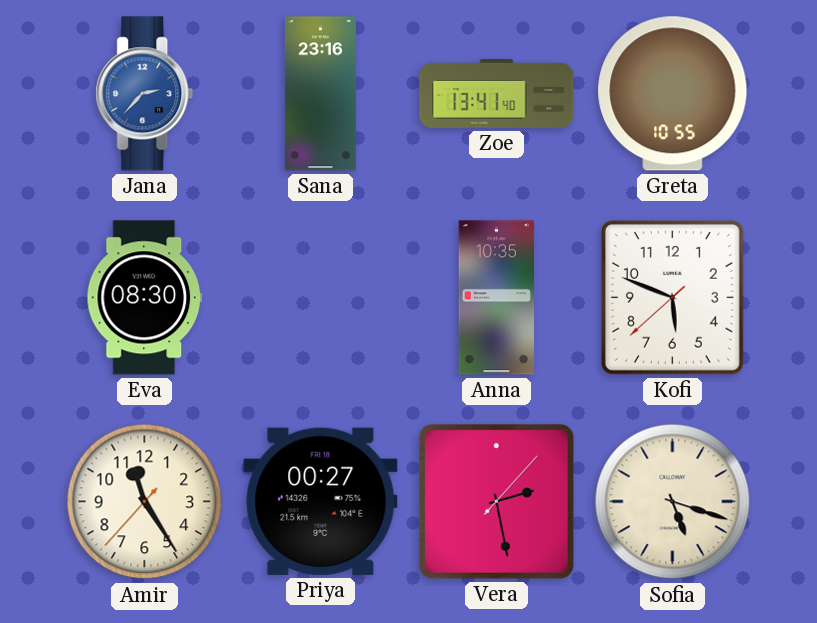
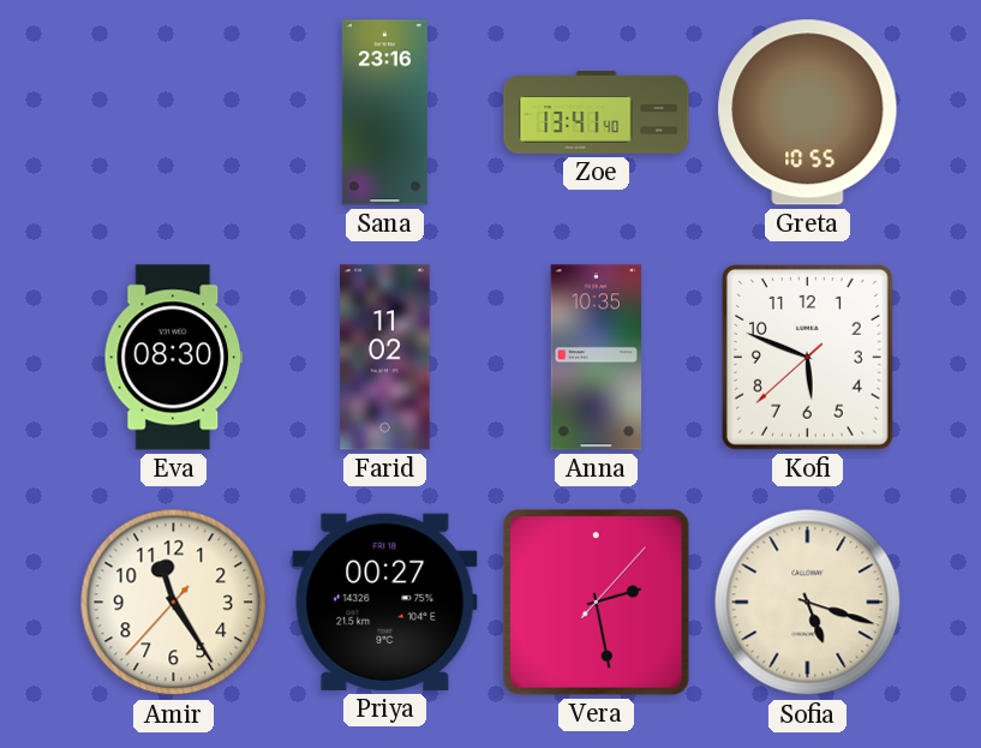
Jana: 2:37 -> none
Farid: none -> 11:02
